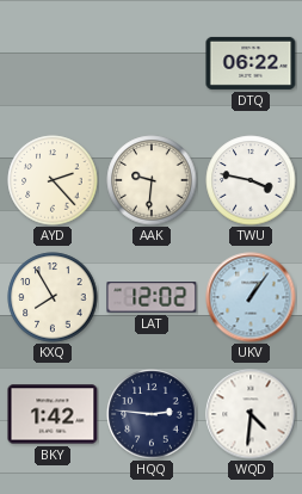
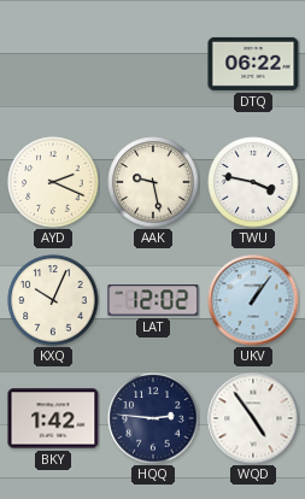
AYD: 2:23 -> 2:19
AAK: 9:31 -> 9:28
KXQ: 7:55 -> 10:04
WQD: 4:31 -> 4:54
